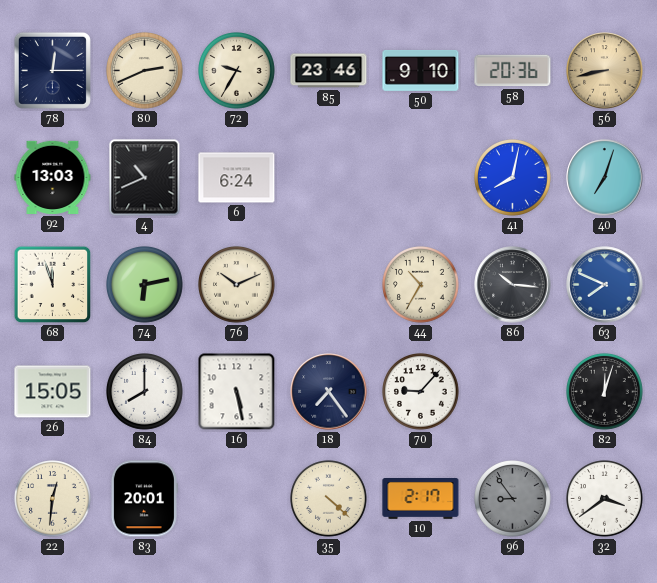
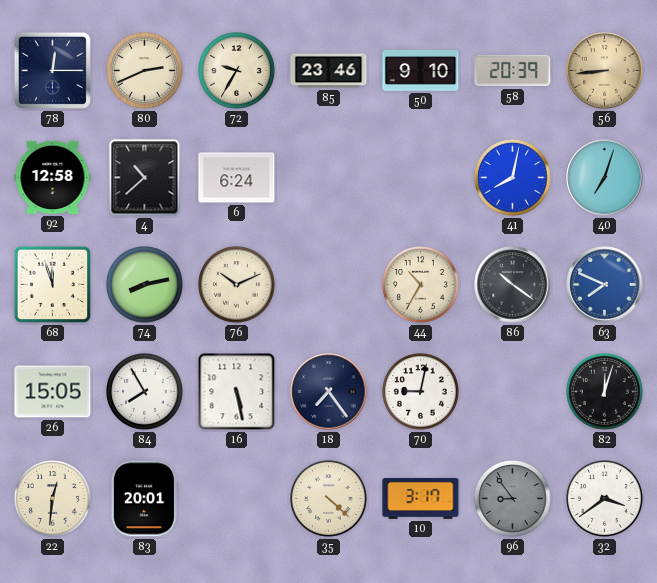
58: 20:36 -> 20:39
56: 8:43 -> 8:44
92: 13:03 -> 12:58
4: 10:41 -> 10:38
74: 6:13 -> 8:13
86: 10:16 -> 10:21
84: 8:00 -> 7:55
70: 9:07 -> 9:02
10: 2:17 -> 3:17
